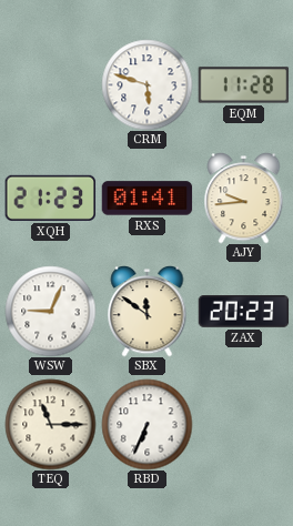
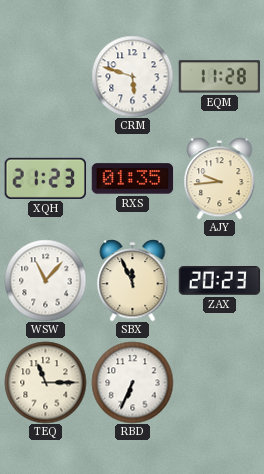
RXS: 01:41 -> 01:35
WSW: 9:04 -> 11:07
SBX: 11:51 -> 11:56
